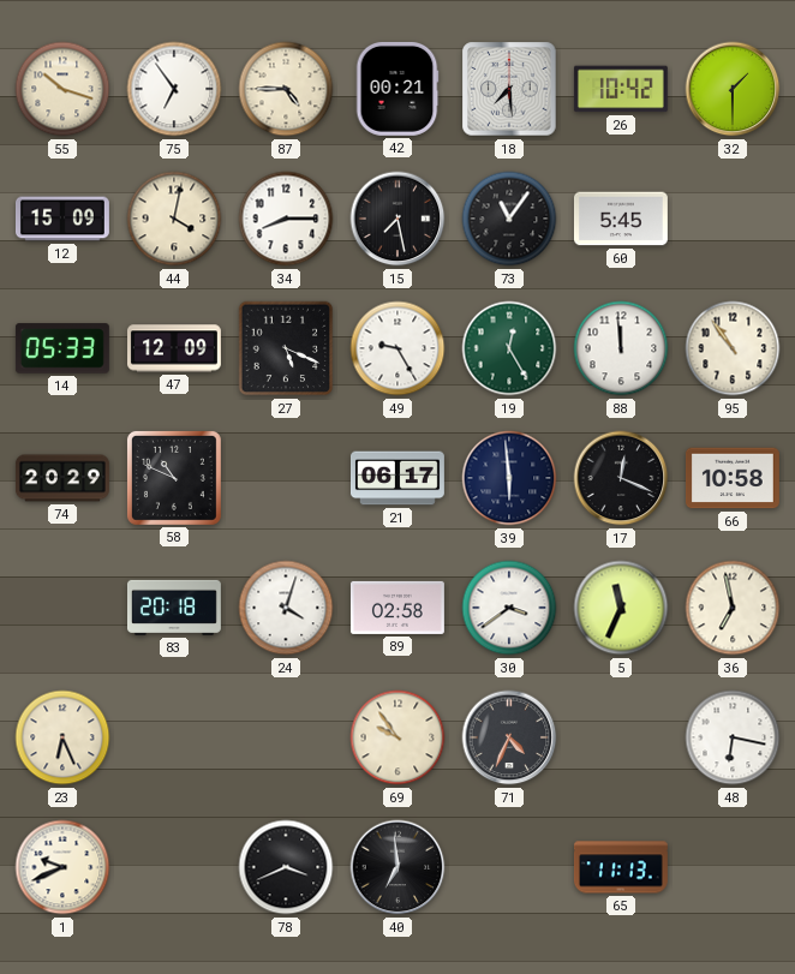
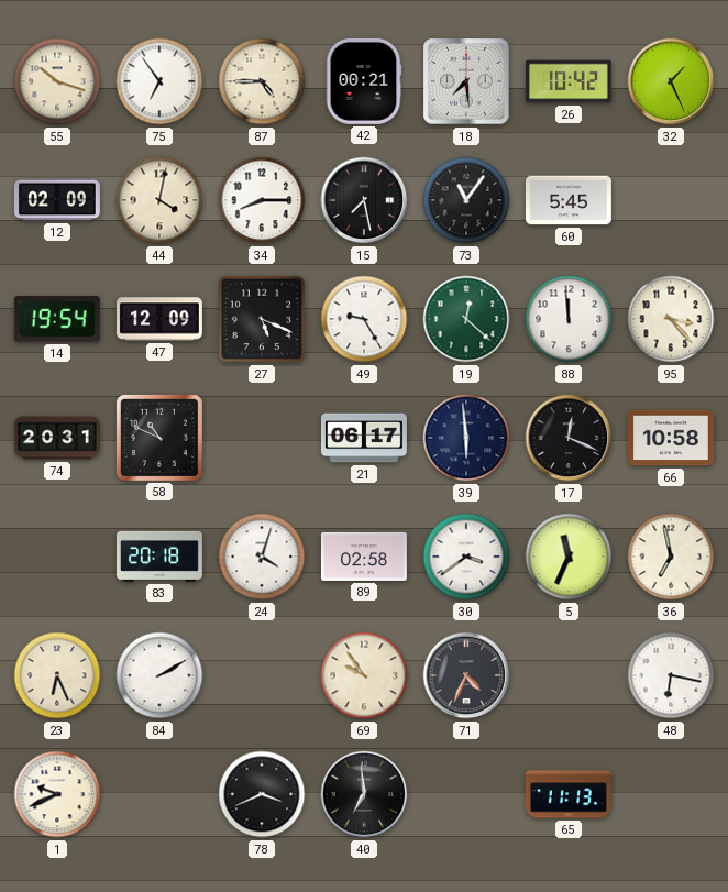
32: 1:30 -> 1:26
12: 15:09 -> 02:09
14: 05:33 -> 19:54
19: 12:25 -> 12:22
95: 10:54 -> 3:23
74: 20:29 -> 20:31
84: none -> 2:10
